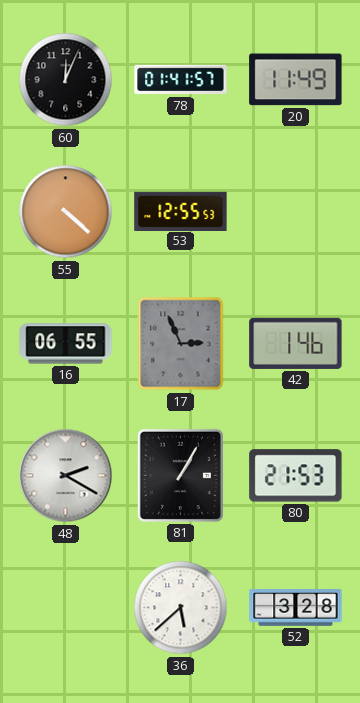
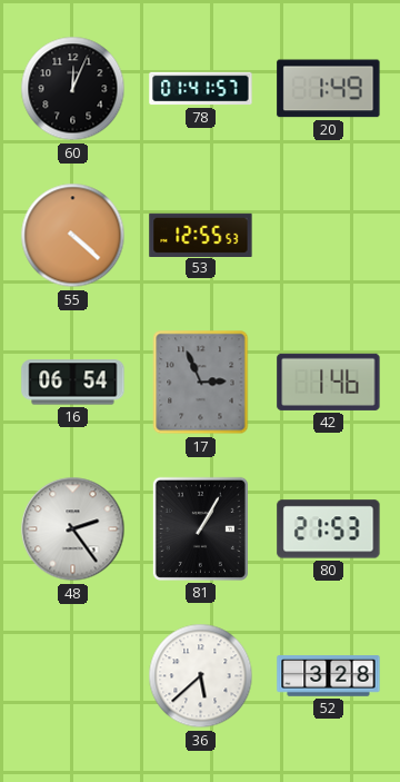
20: 11:49 -> 1:49
16: 06:55 -> 06:54
48: 2:20 -> 2:24
